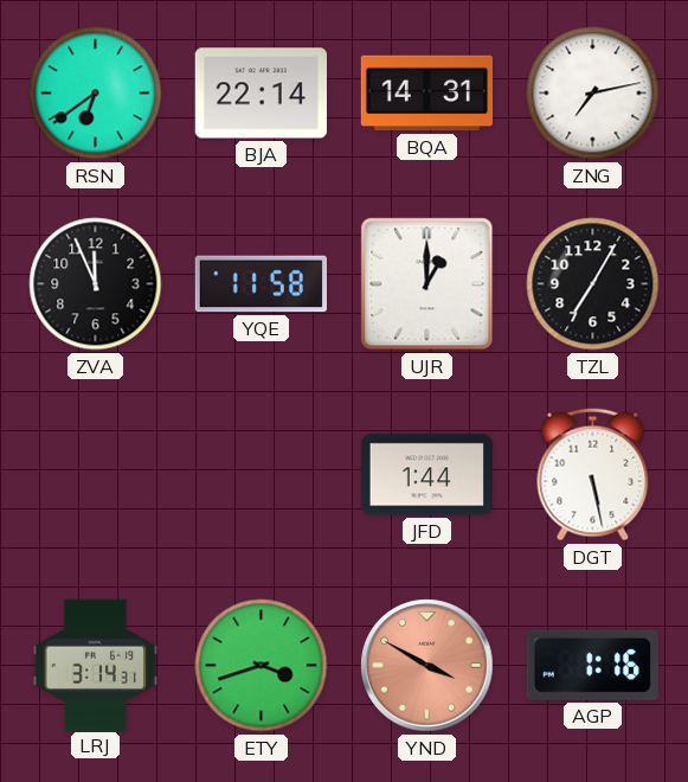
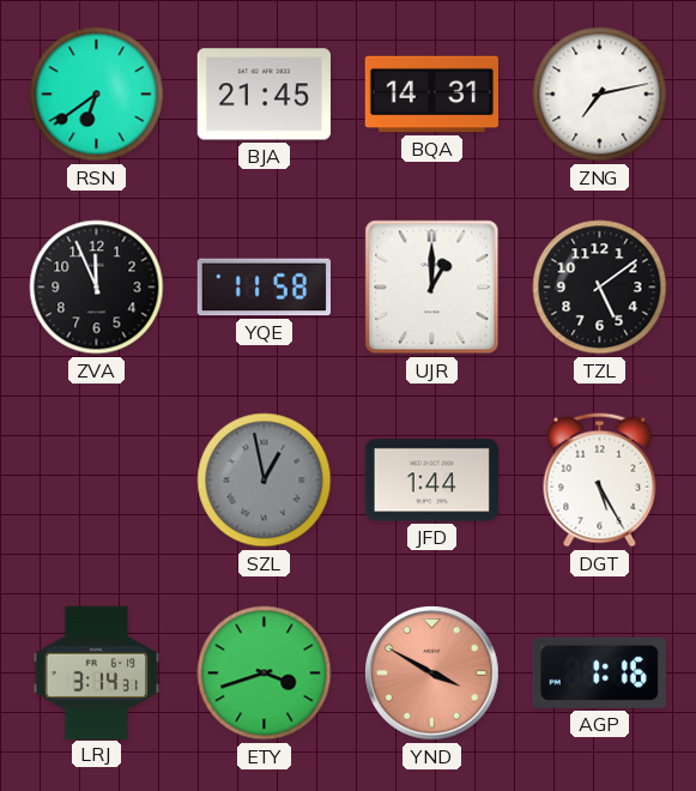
BJA: 22:14 -> 21:45
TZL: 7:05 -> 5:09
SZL: none -> 12:58
DGT: 5:28 -> 5:25
